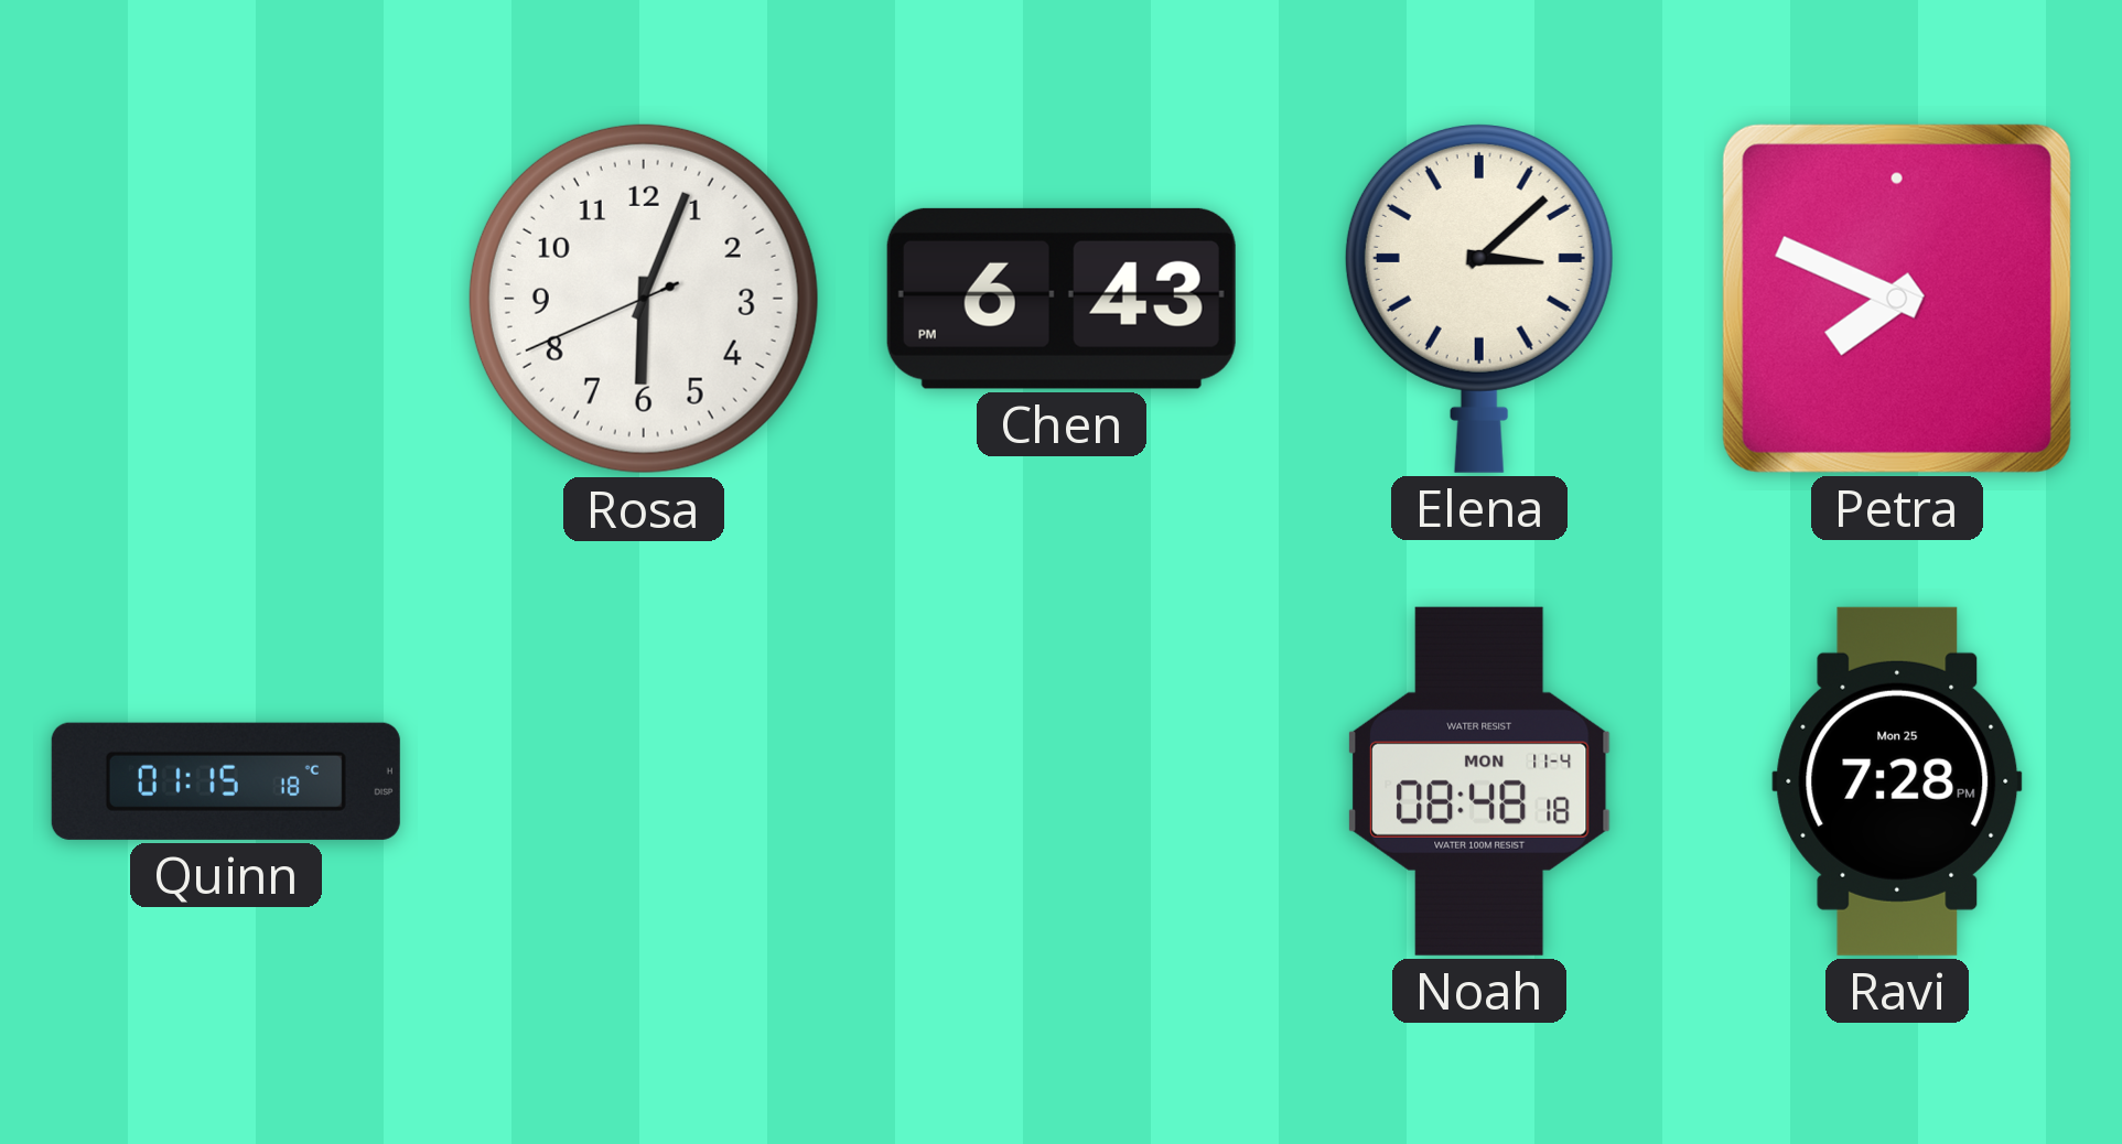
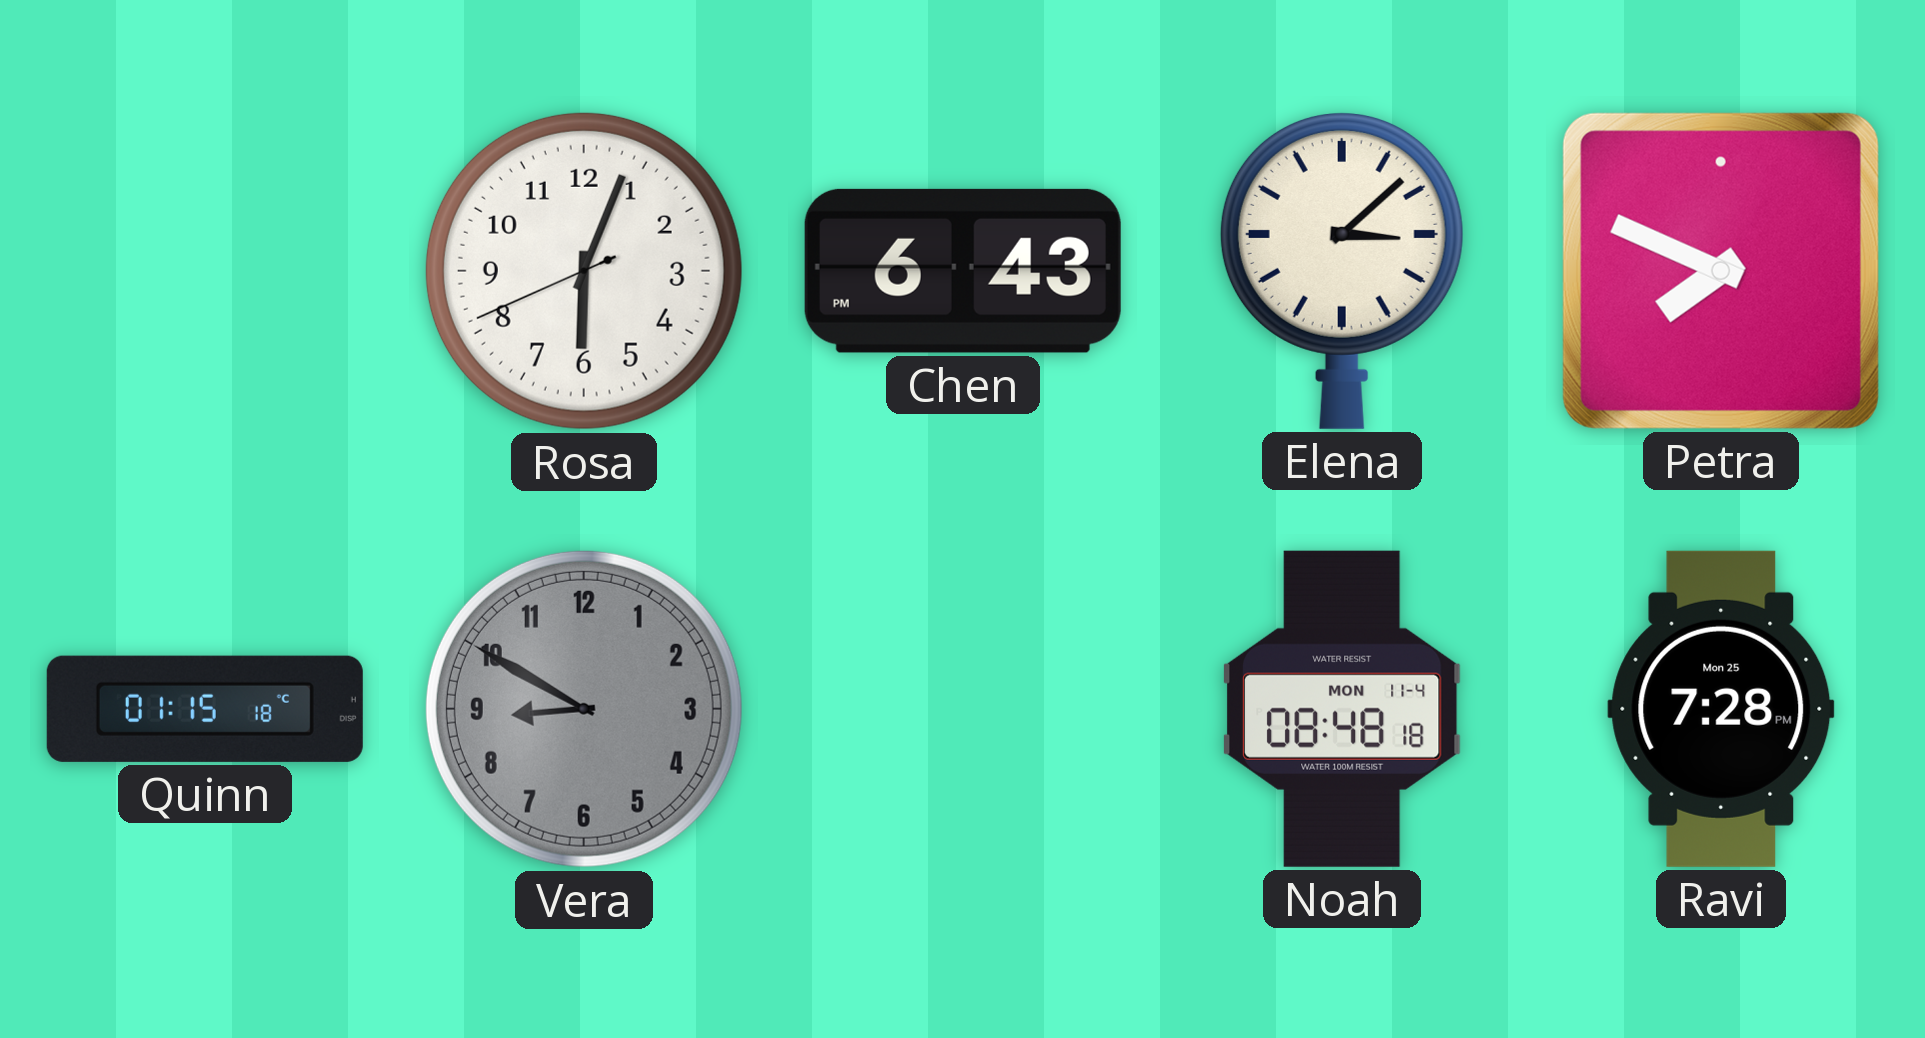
Vera: none -> 8:50
